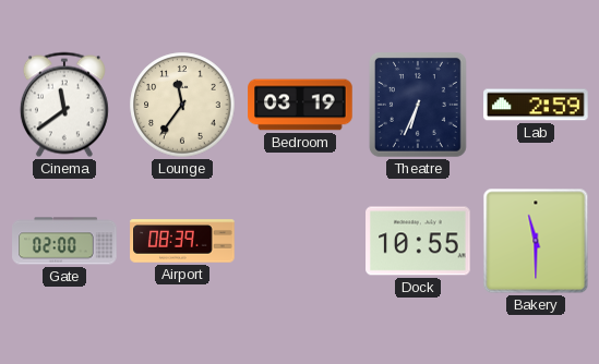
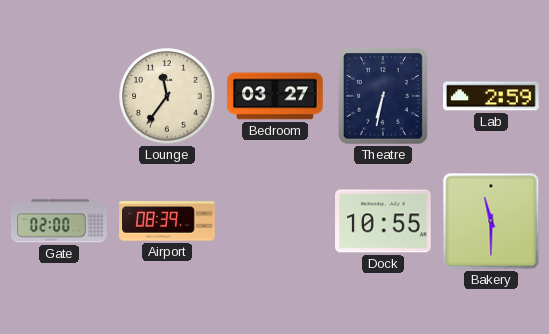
Cinema: 11:39 -> none
Bedroom: 03:19 -> 03:27
Theatre: 6:34 -> 6:32
